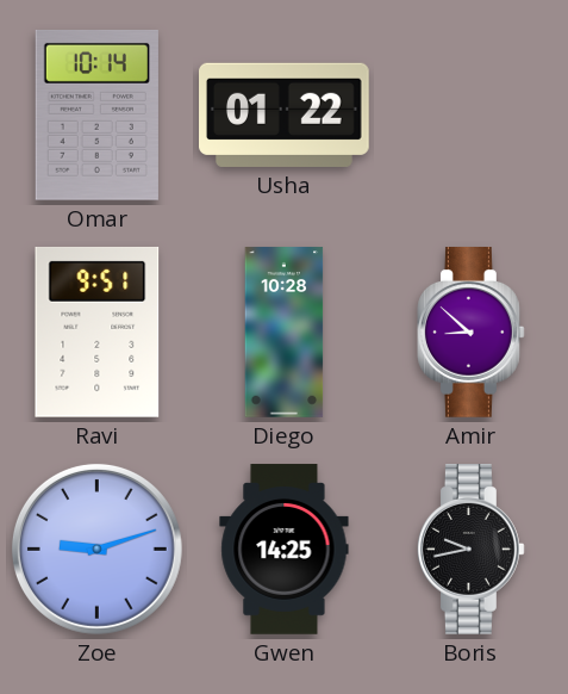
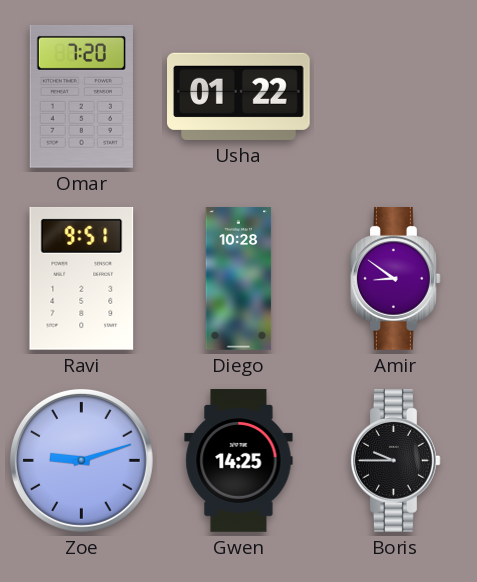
Omar: 10:14 -> 7:20
Amir: 8:52 -> 8:51
Boris: 9:43 -> 9:45
